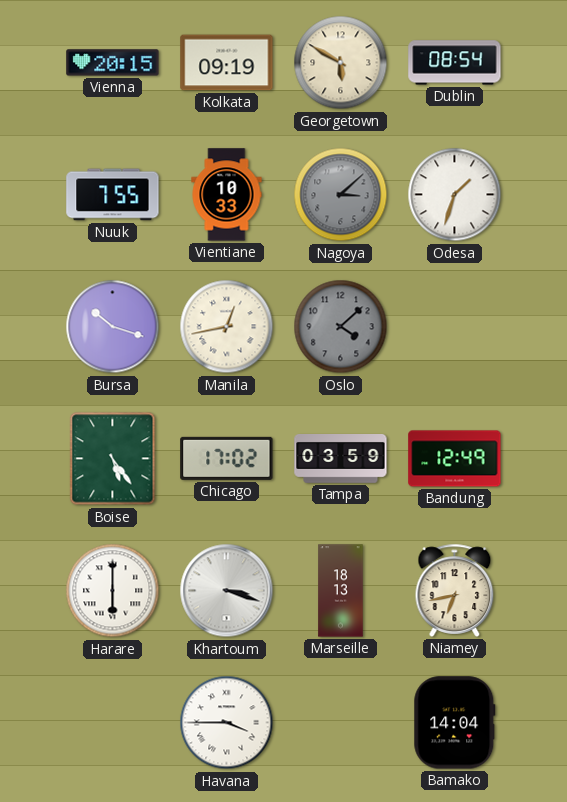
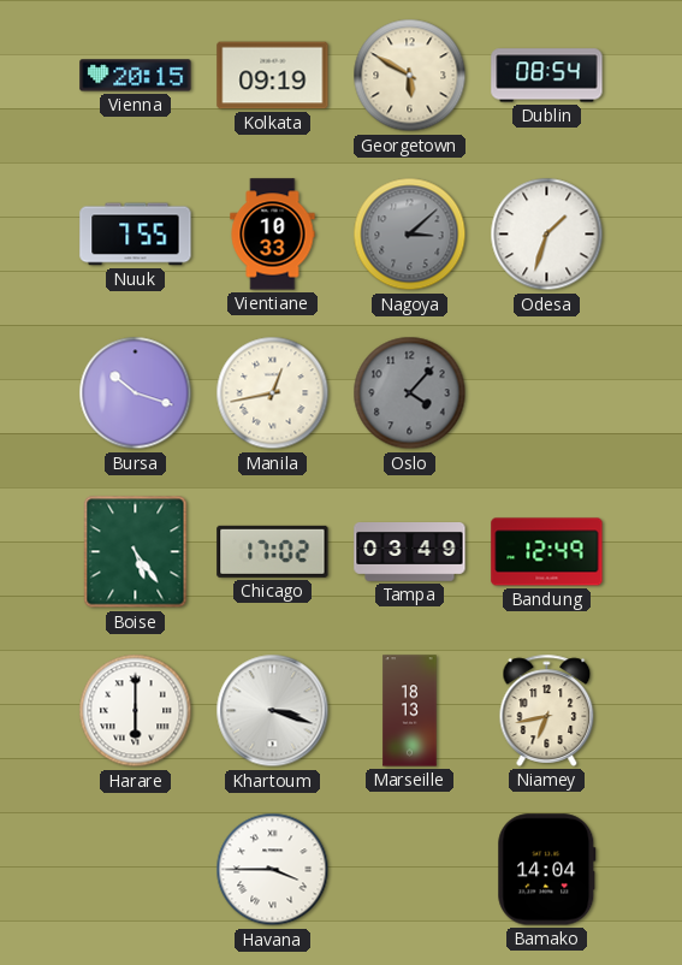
Oslo: 4:08 -> 4:07
Tampa: 03:59 -> 03:49
